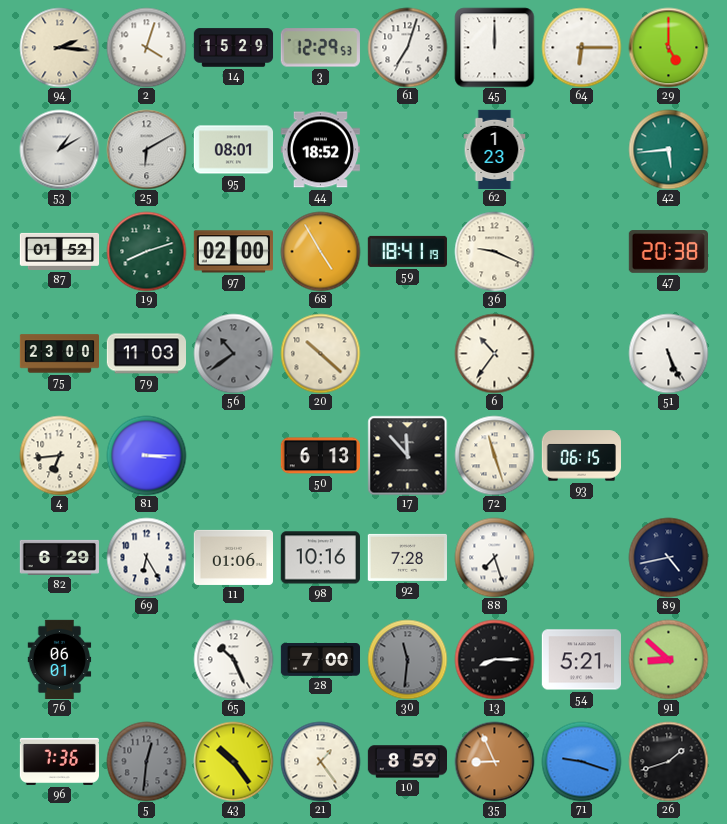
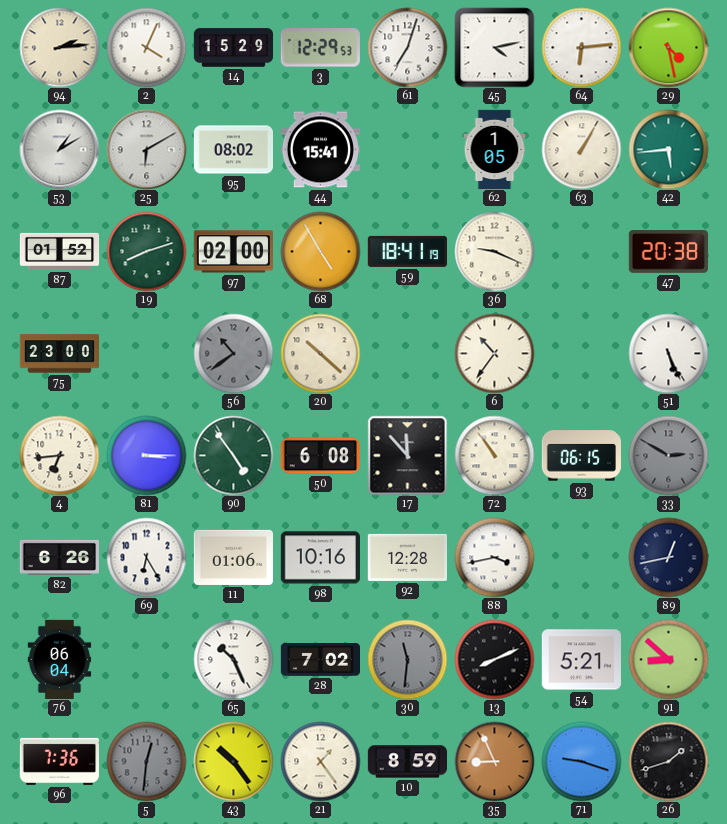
94: 2:16 -> 2:14
2: 4:03 -> 4:04
45: 12:00 -> 4:13
64: 6:15 -> 6:14
29: 5:00 -> 4:28
95: 08:01 -> 08:02
44: 18:52 -> 15:41
62: 1:23 -> 1:05
63: none -> 1:05
79: 11:03 -> none
90: none -> 4:54
50: 6:13 -> 6:08
72: 11:27 -> 10:54
33: none -> 2:50
82: 6:29 -> 6:26
92: 7:28 -> 12:28
88: 7:27 -> 3:43
89: 4:43 -> 12:43
76: 06:01 -> 06:04
28: 7:00 -> 7:02
13: 8:15 -> 8:11
